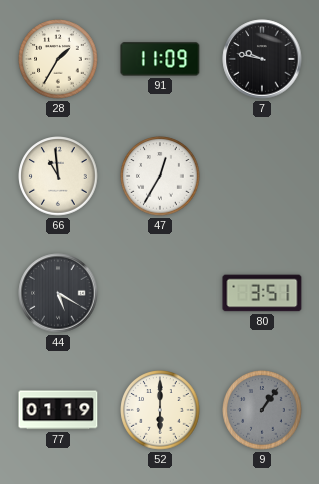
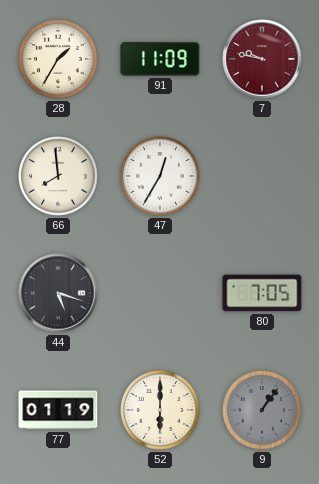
7 dial: black -> burgundy
66: 10:59 -> 7:59
44: 5:20 -> 5:18
80: 3:51 -> 7:05
